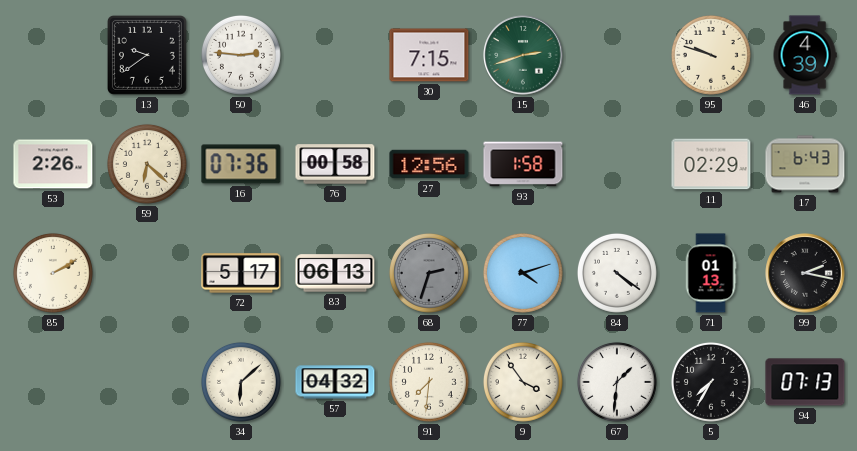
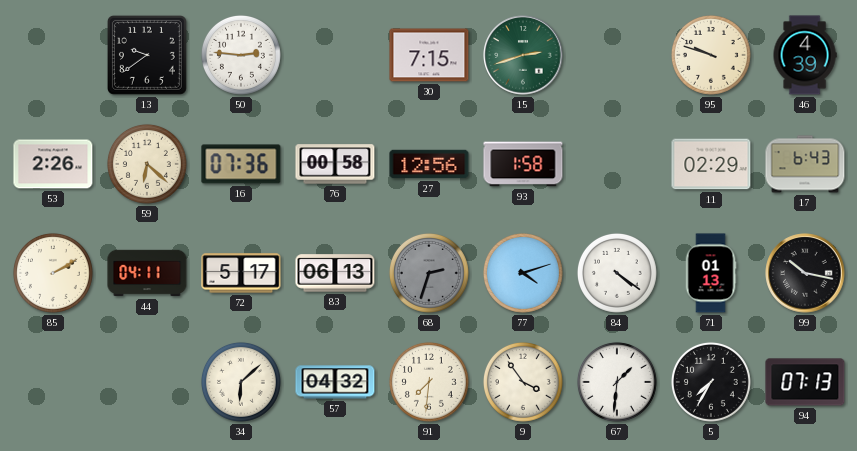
44: none -> 04:11
99: 2:17 -> 10:17
